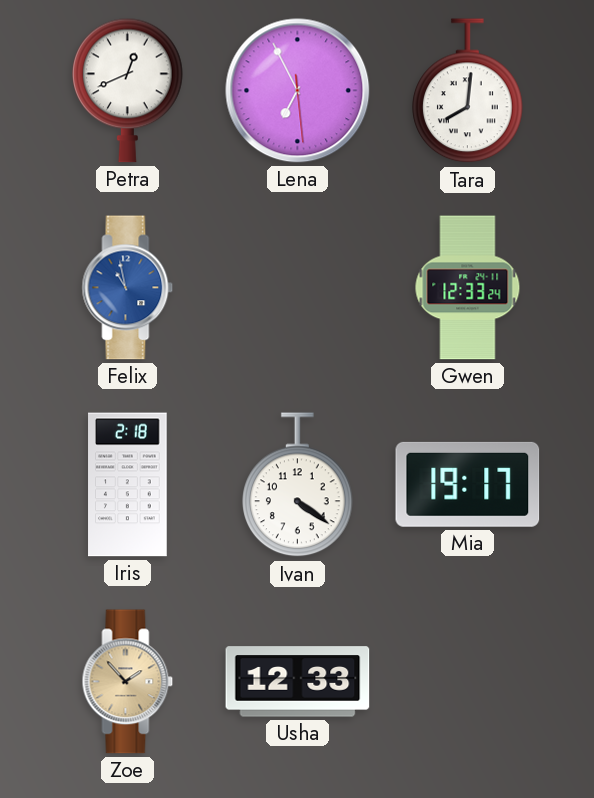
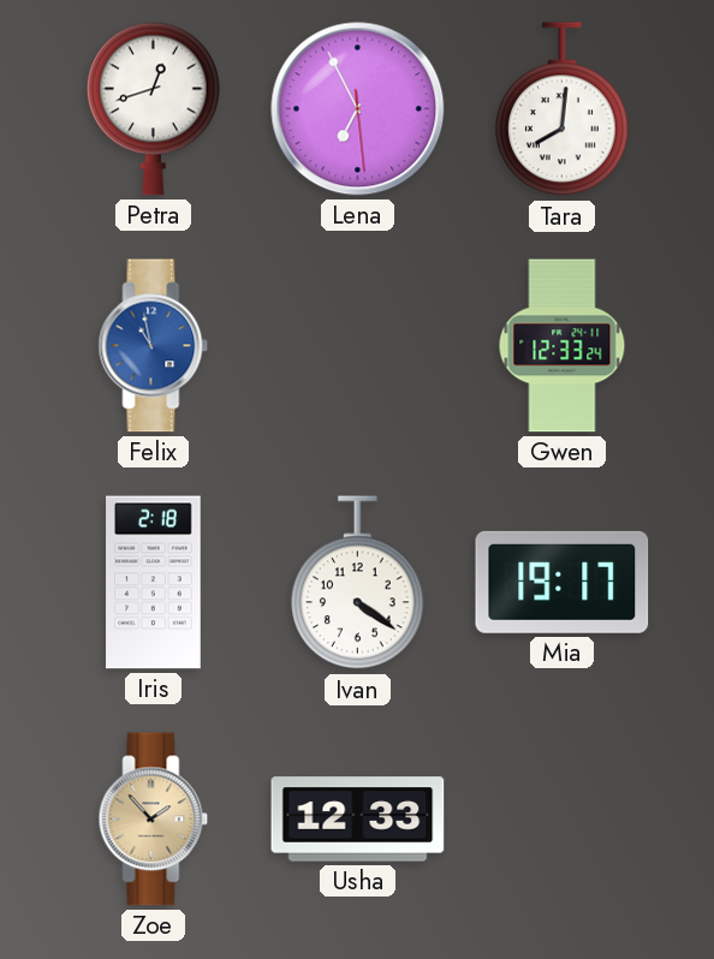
Petra: 12:41 -> 12:42
